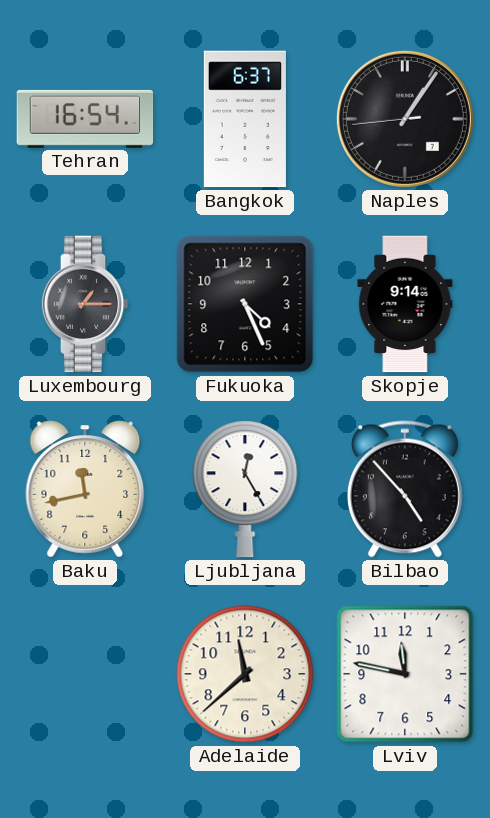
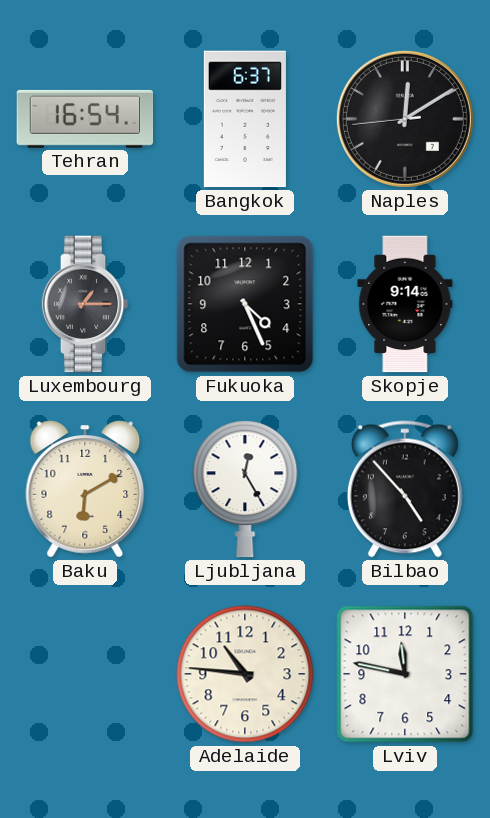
Naples: 1:05 -> 12:09
Baku: 11:43 -> 6:10
Adelaide: 11:38 -> 10:46
